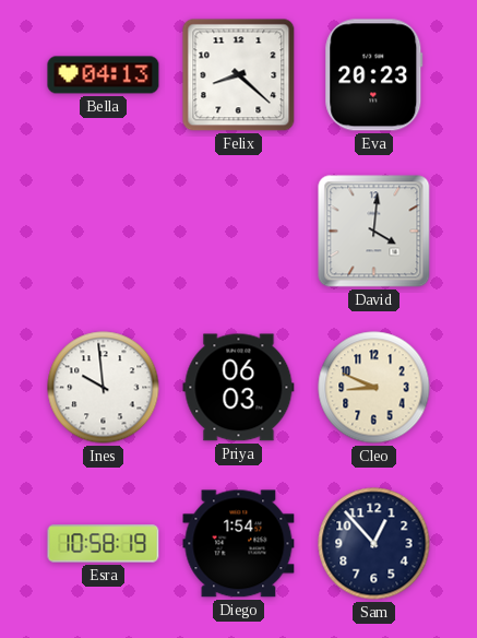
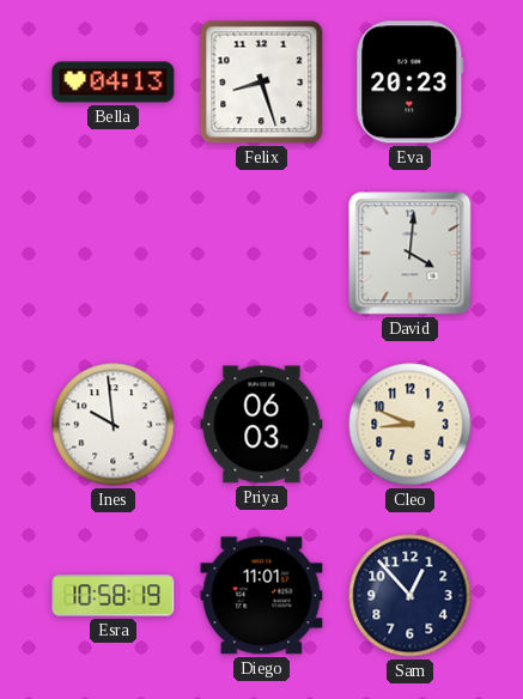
Felix: 8:22 -> 8:27
Diego: 1:54 -> 11:01
